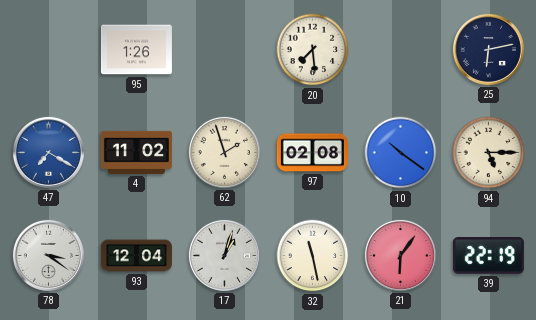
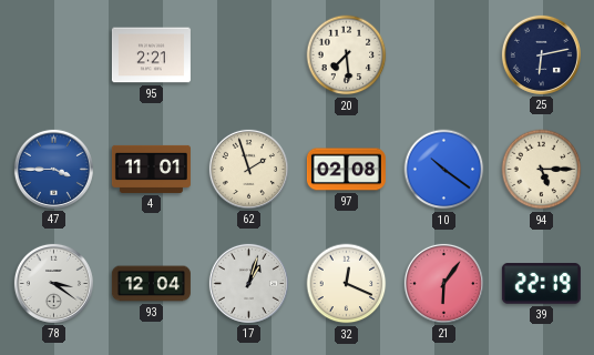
95: 1:26 -> 2:21
47: 7:20 -> 3:45
4: 11:02 -> 11:01
32: 11:28 -> 12:19
